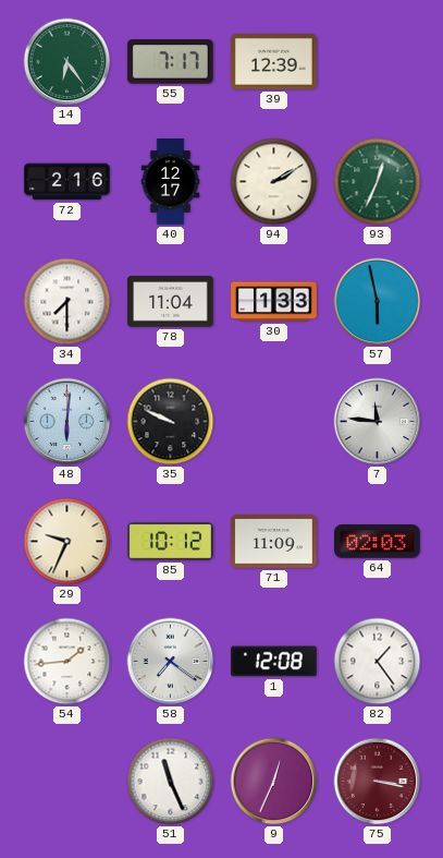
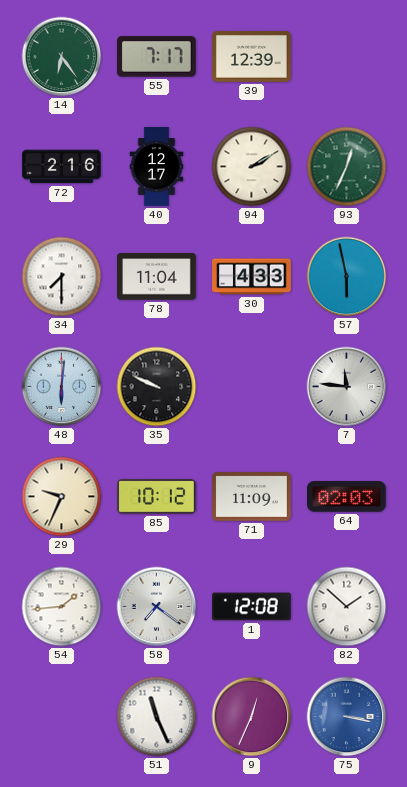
30: 1:33 -> 4:33
82: 1:24 -> 1:52
75 dial: burgundy -> blue
